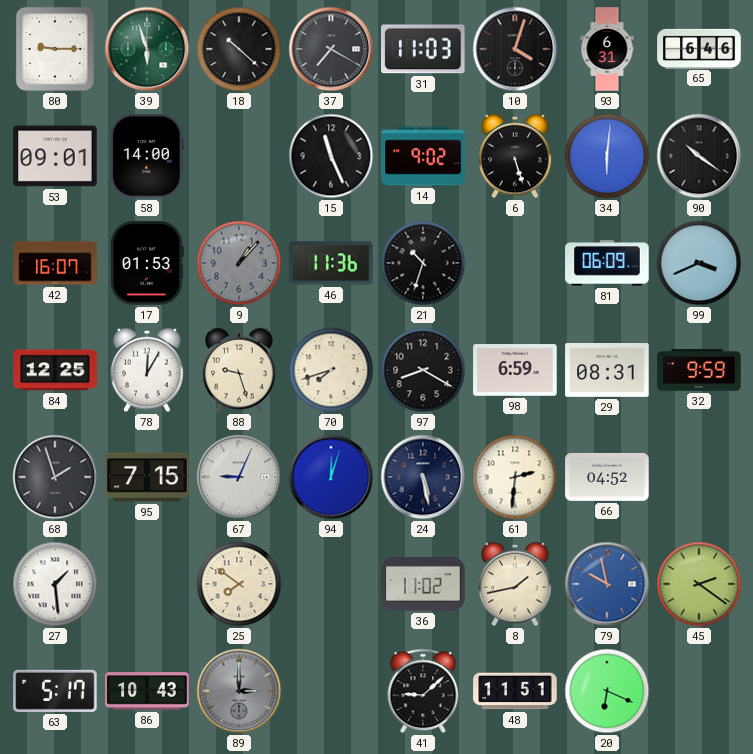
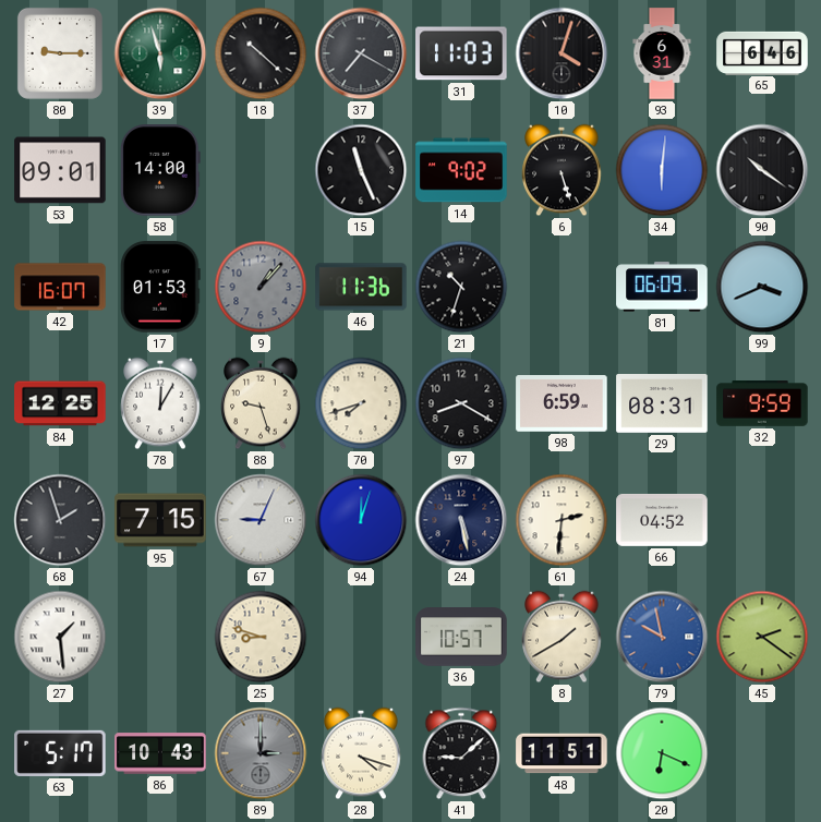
25: 7:51 -> 8:48
36: 11:02 -> 10:57
8: 1:43 -> 1:40
28: none -> 4:18
